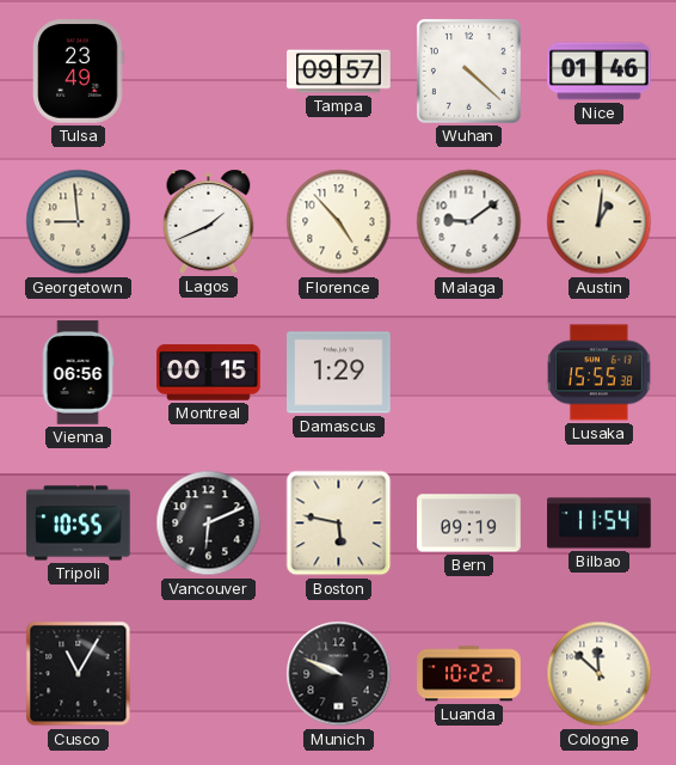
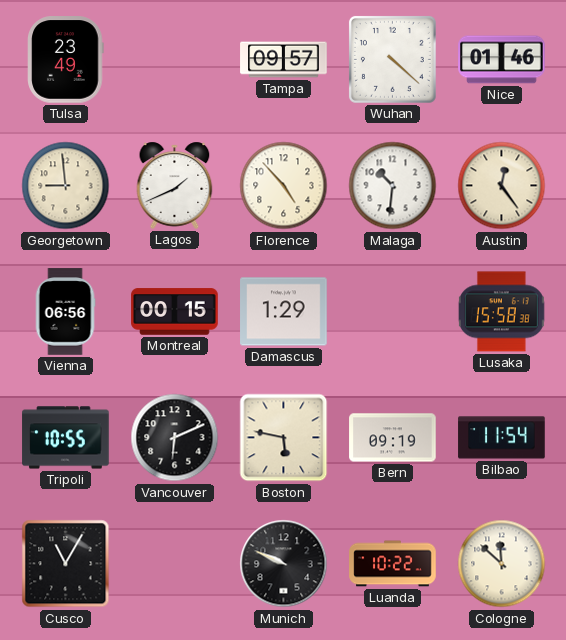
Malaga: 9:09 -> 10:31
Austin: 1:01 -> 12:24
Lusaka: 15:55 -> 15:58
